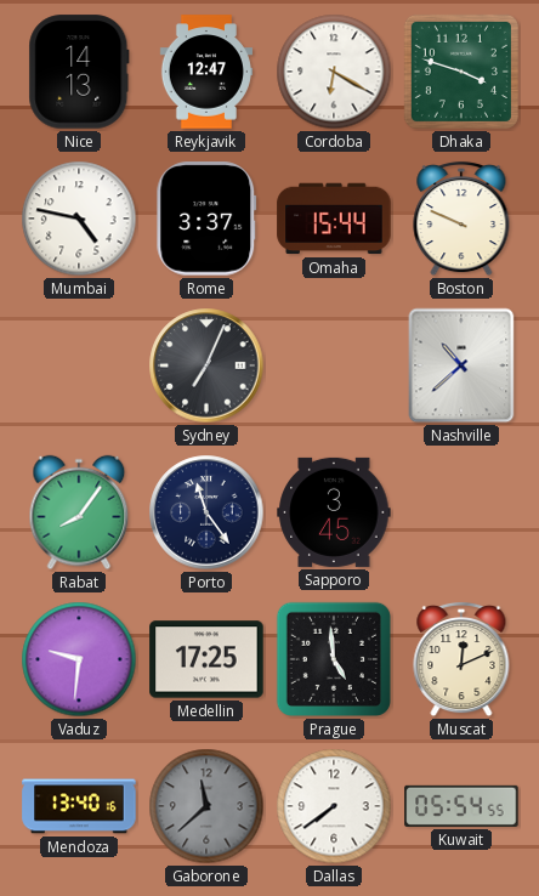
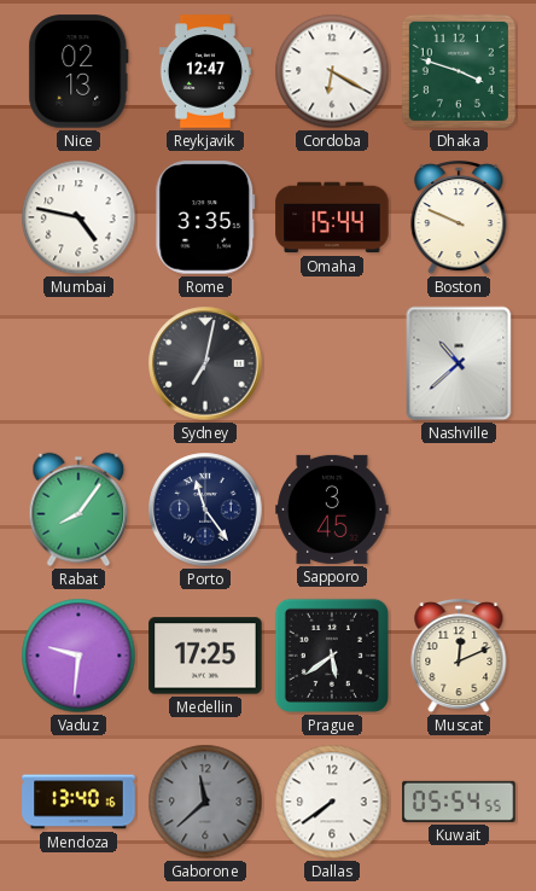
Nice: 14:13 -> 02:13
Rome: 3:37 -> 3:35
Sydney: 7:04 -> 7:02
Prague: 4:59 -> 5:39
